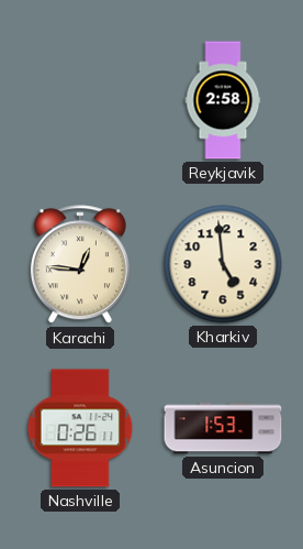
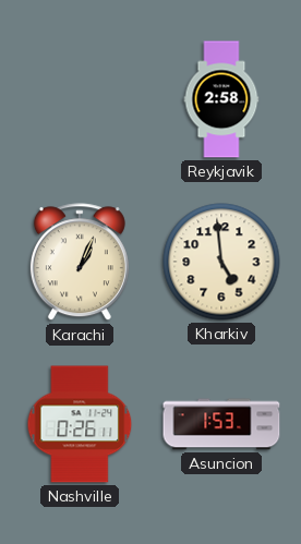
Karachi: 12:46 -> 1:04
